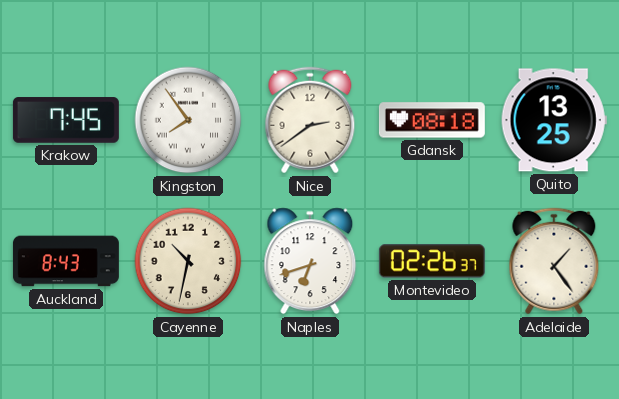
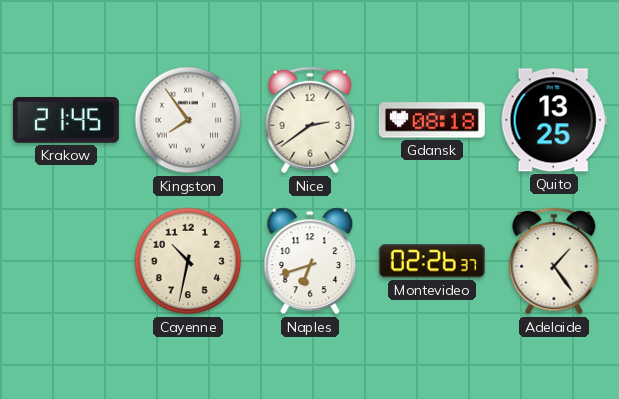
Krakow: 7:45 -> 21:45
Auckland: 8:43 -> none
